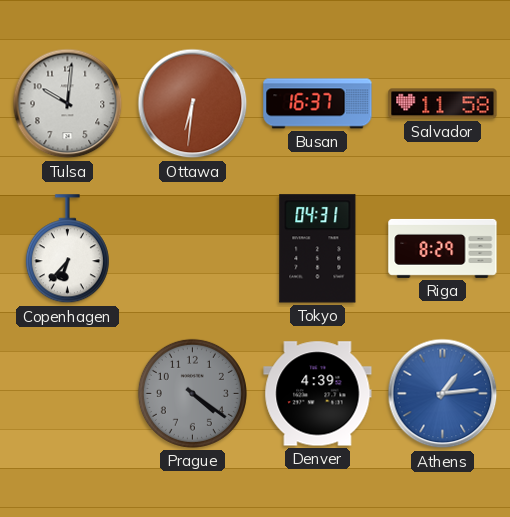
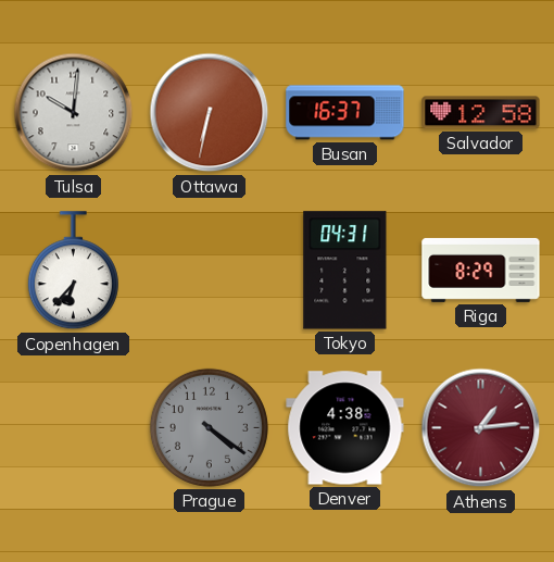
Ottawa: 6:31 -> 6:32
Salvador: 11:58 -> 12:58
Denver: 4:39 -> 4:38
Athens dial: blue -> burgundy
